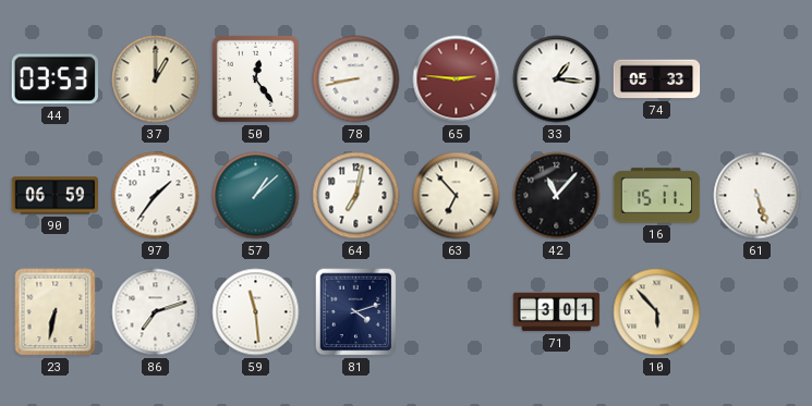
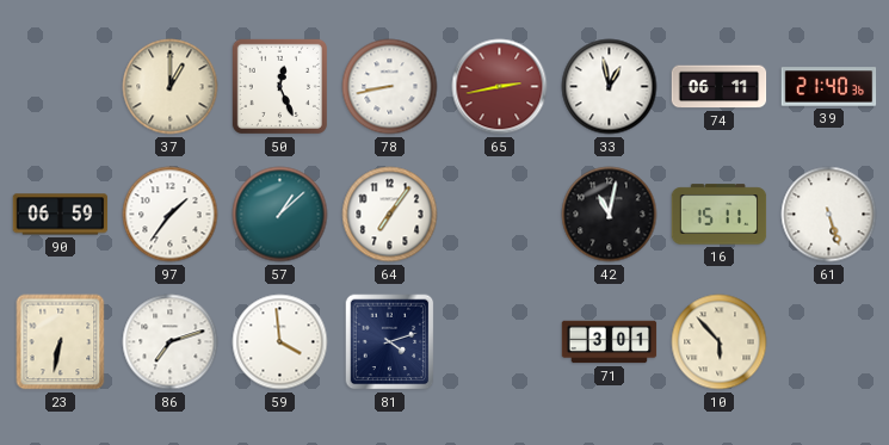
44: 03:53 -> none
50: 12:24 -> 12:26
65: 2:46 -> 2:43
33: 1:16 -> 12:58
74: 05:33 -> 06:11
39: none -> 21:40
64: 7:02 -> 7:06
63: 6:53 -> none
42: 11:07 -> 11:02
59: 11:29 -> 3:59
